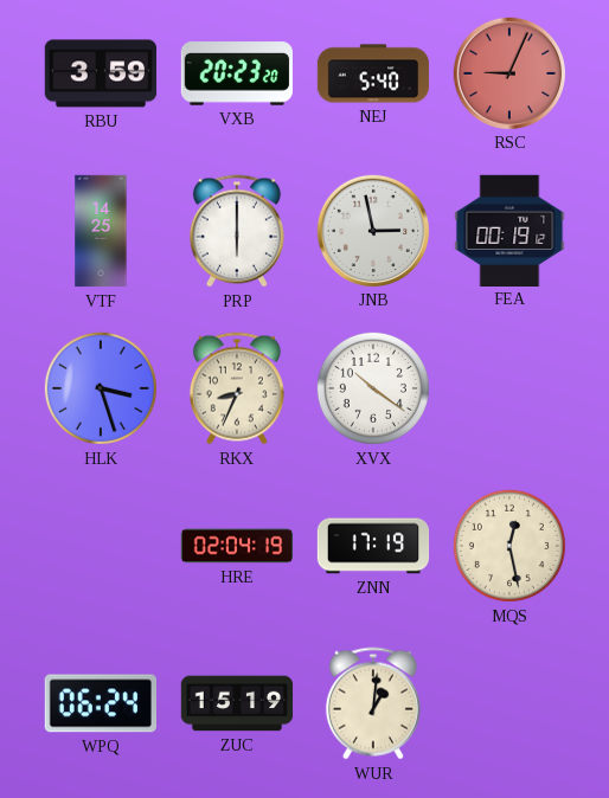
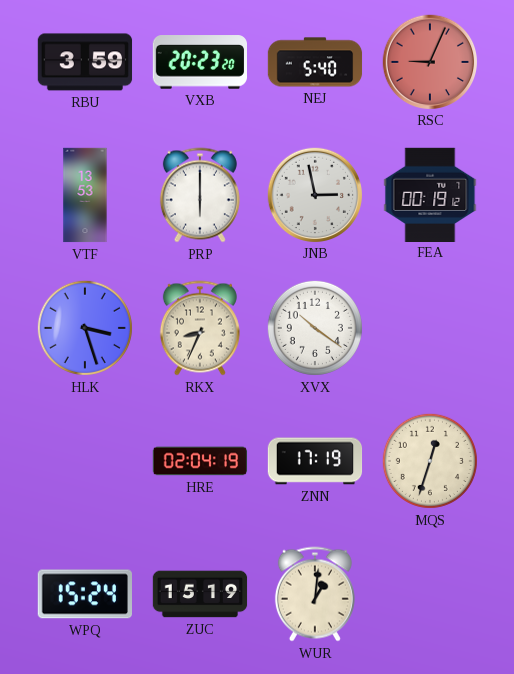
VTF: 14:25 -> 13:53
MQS: 12:28 -> 12:33
WPQ: 06:24 -> 15:24
